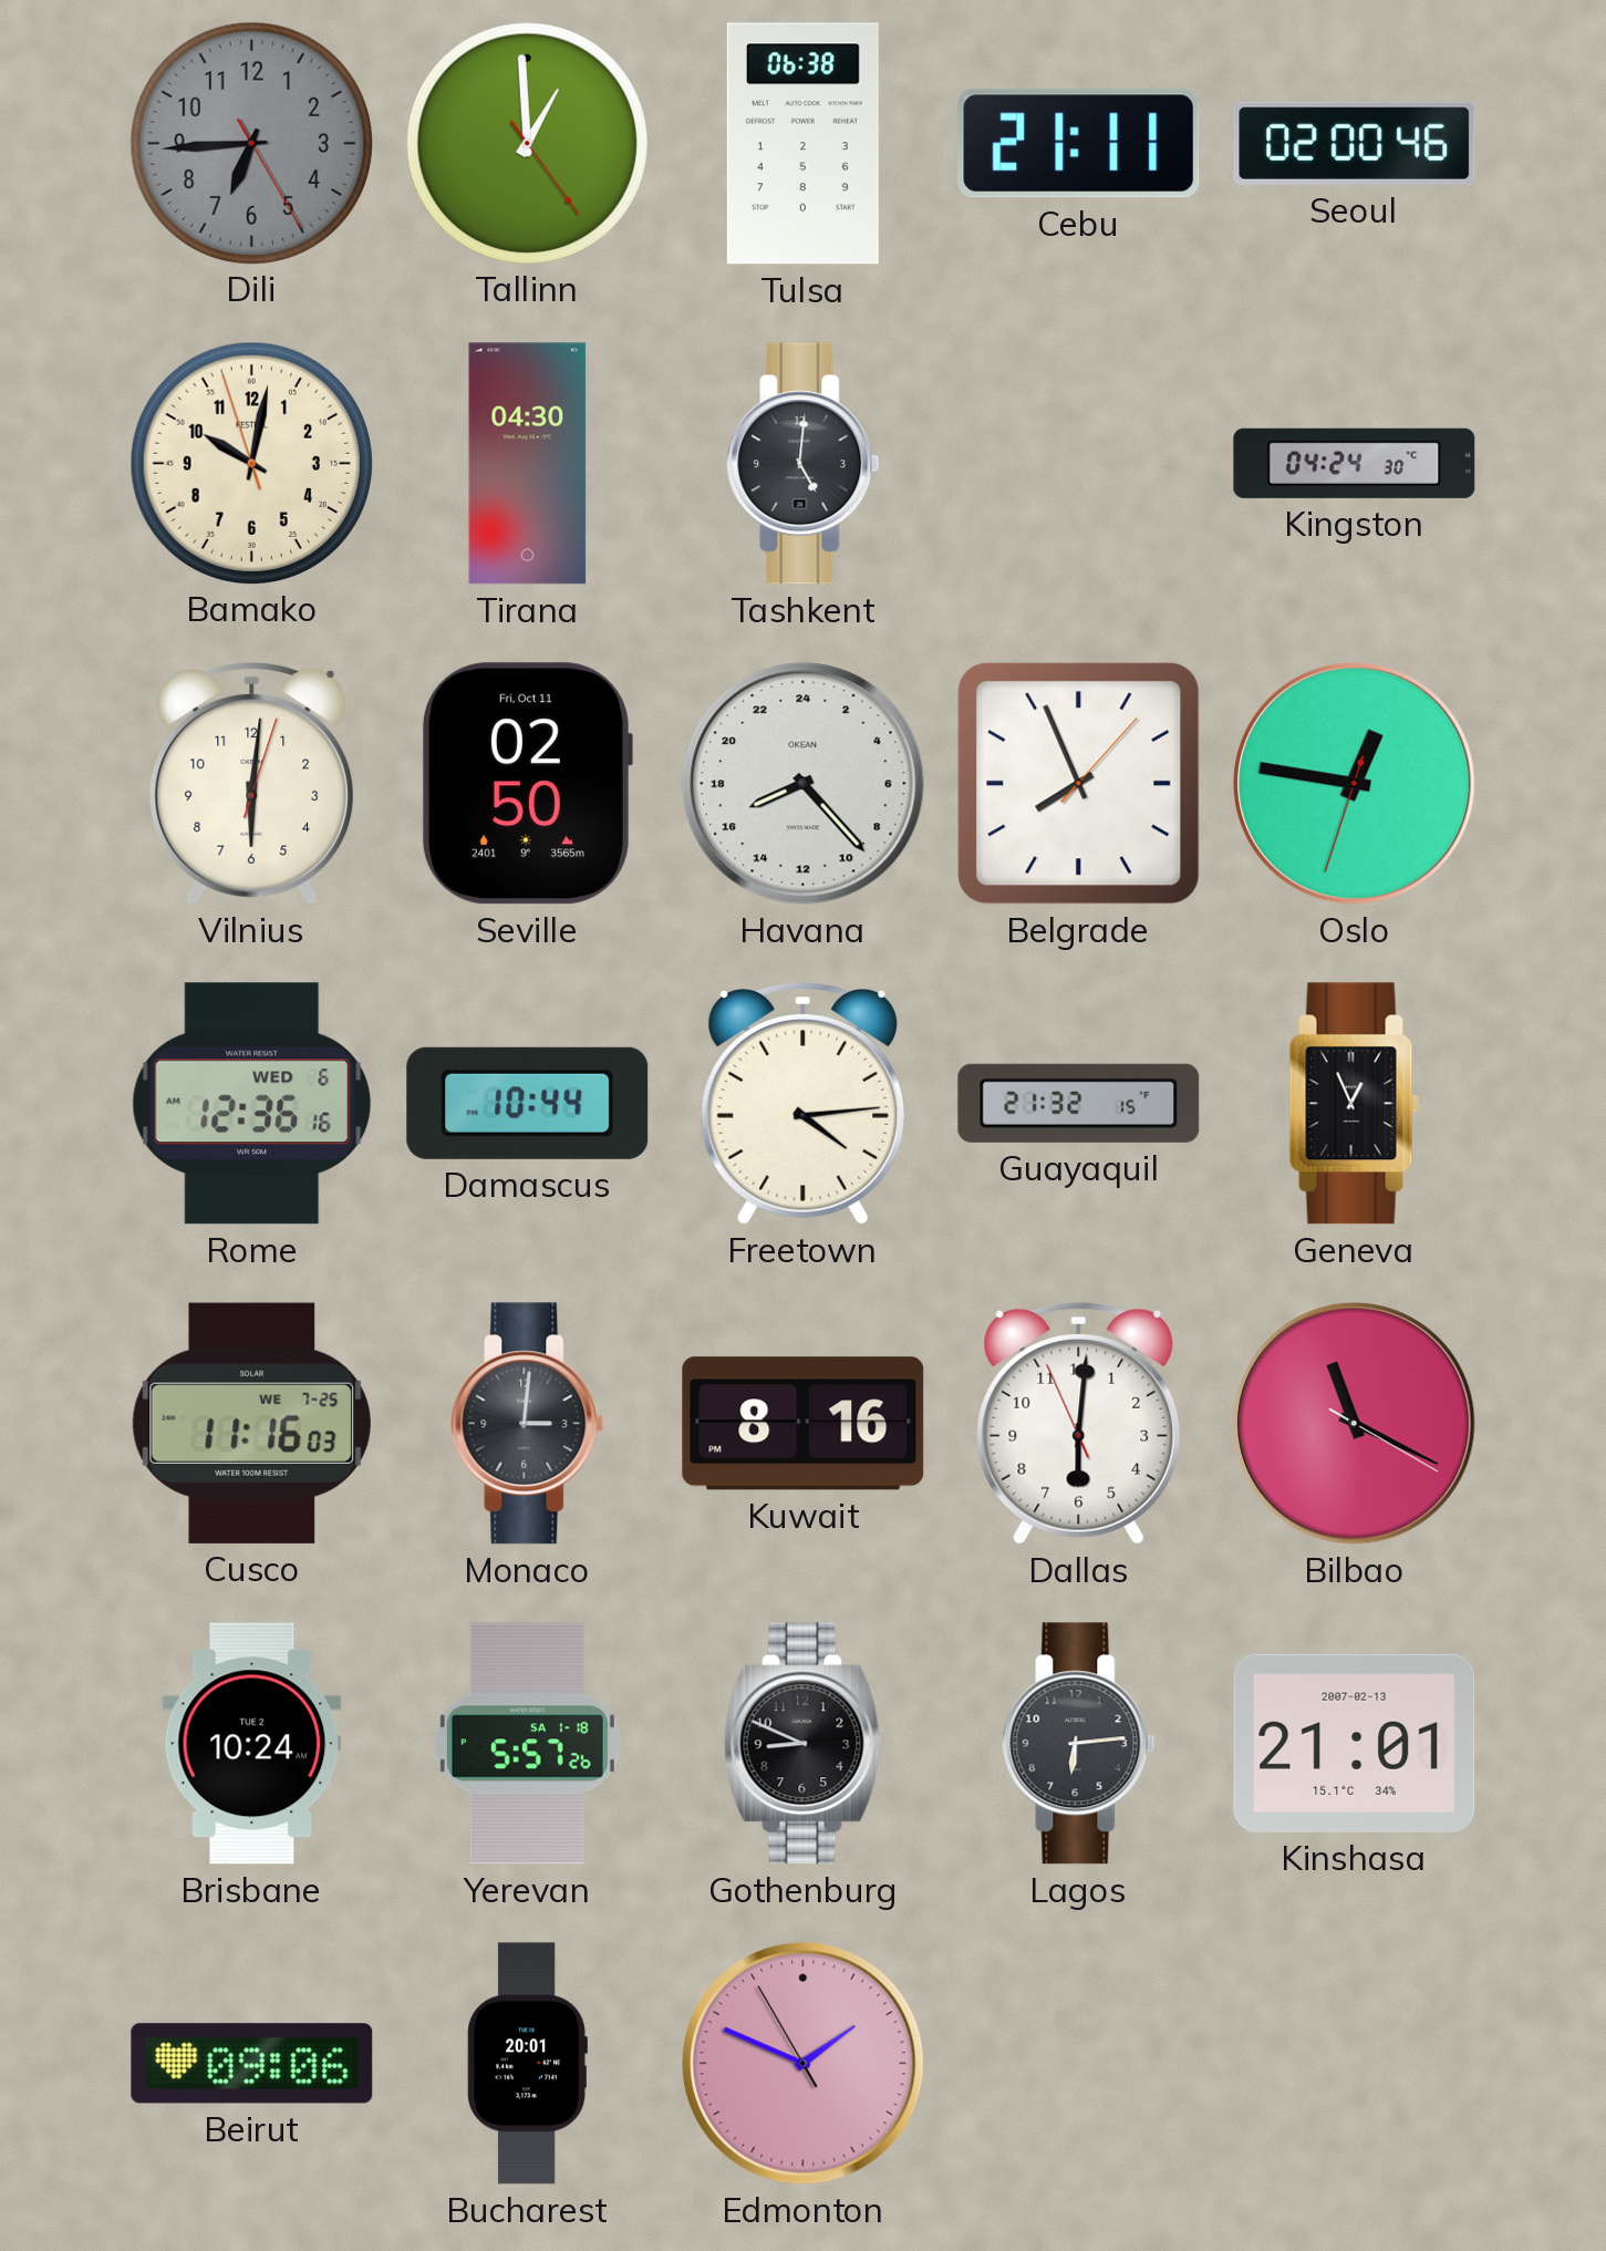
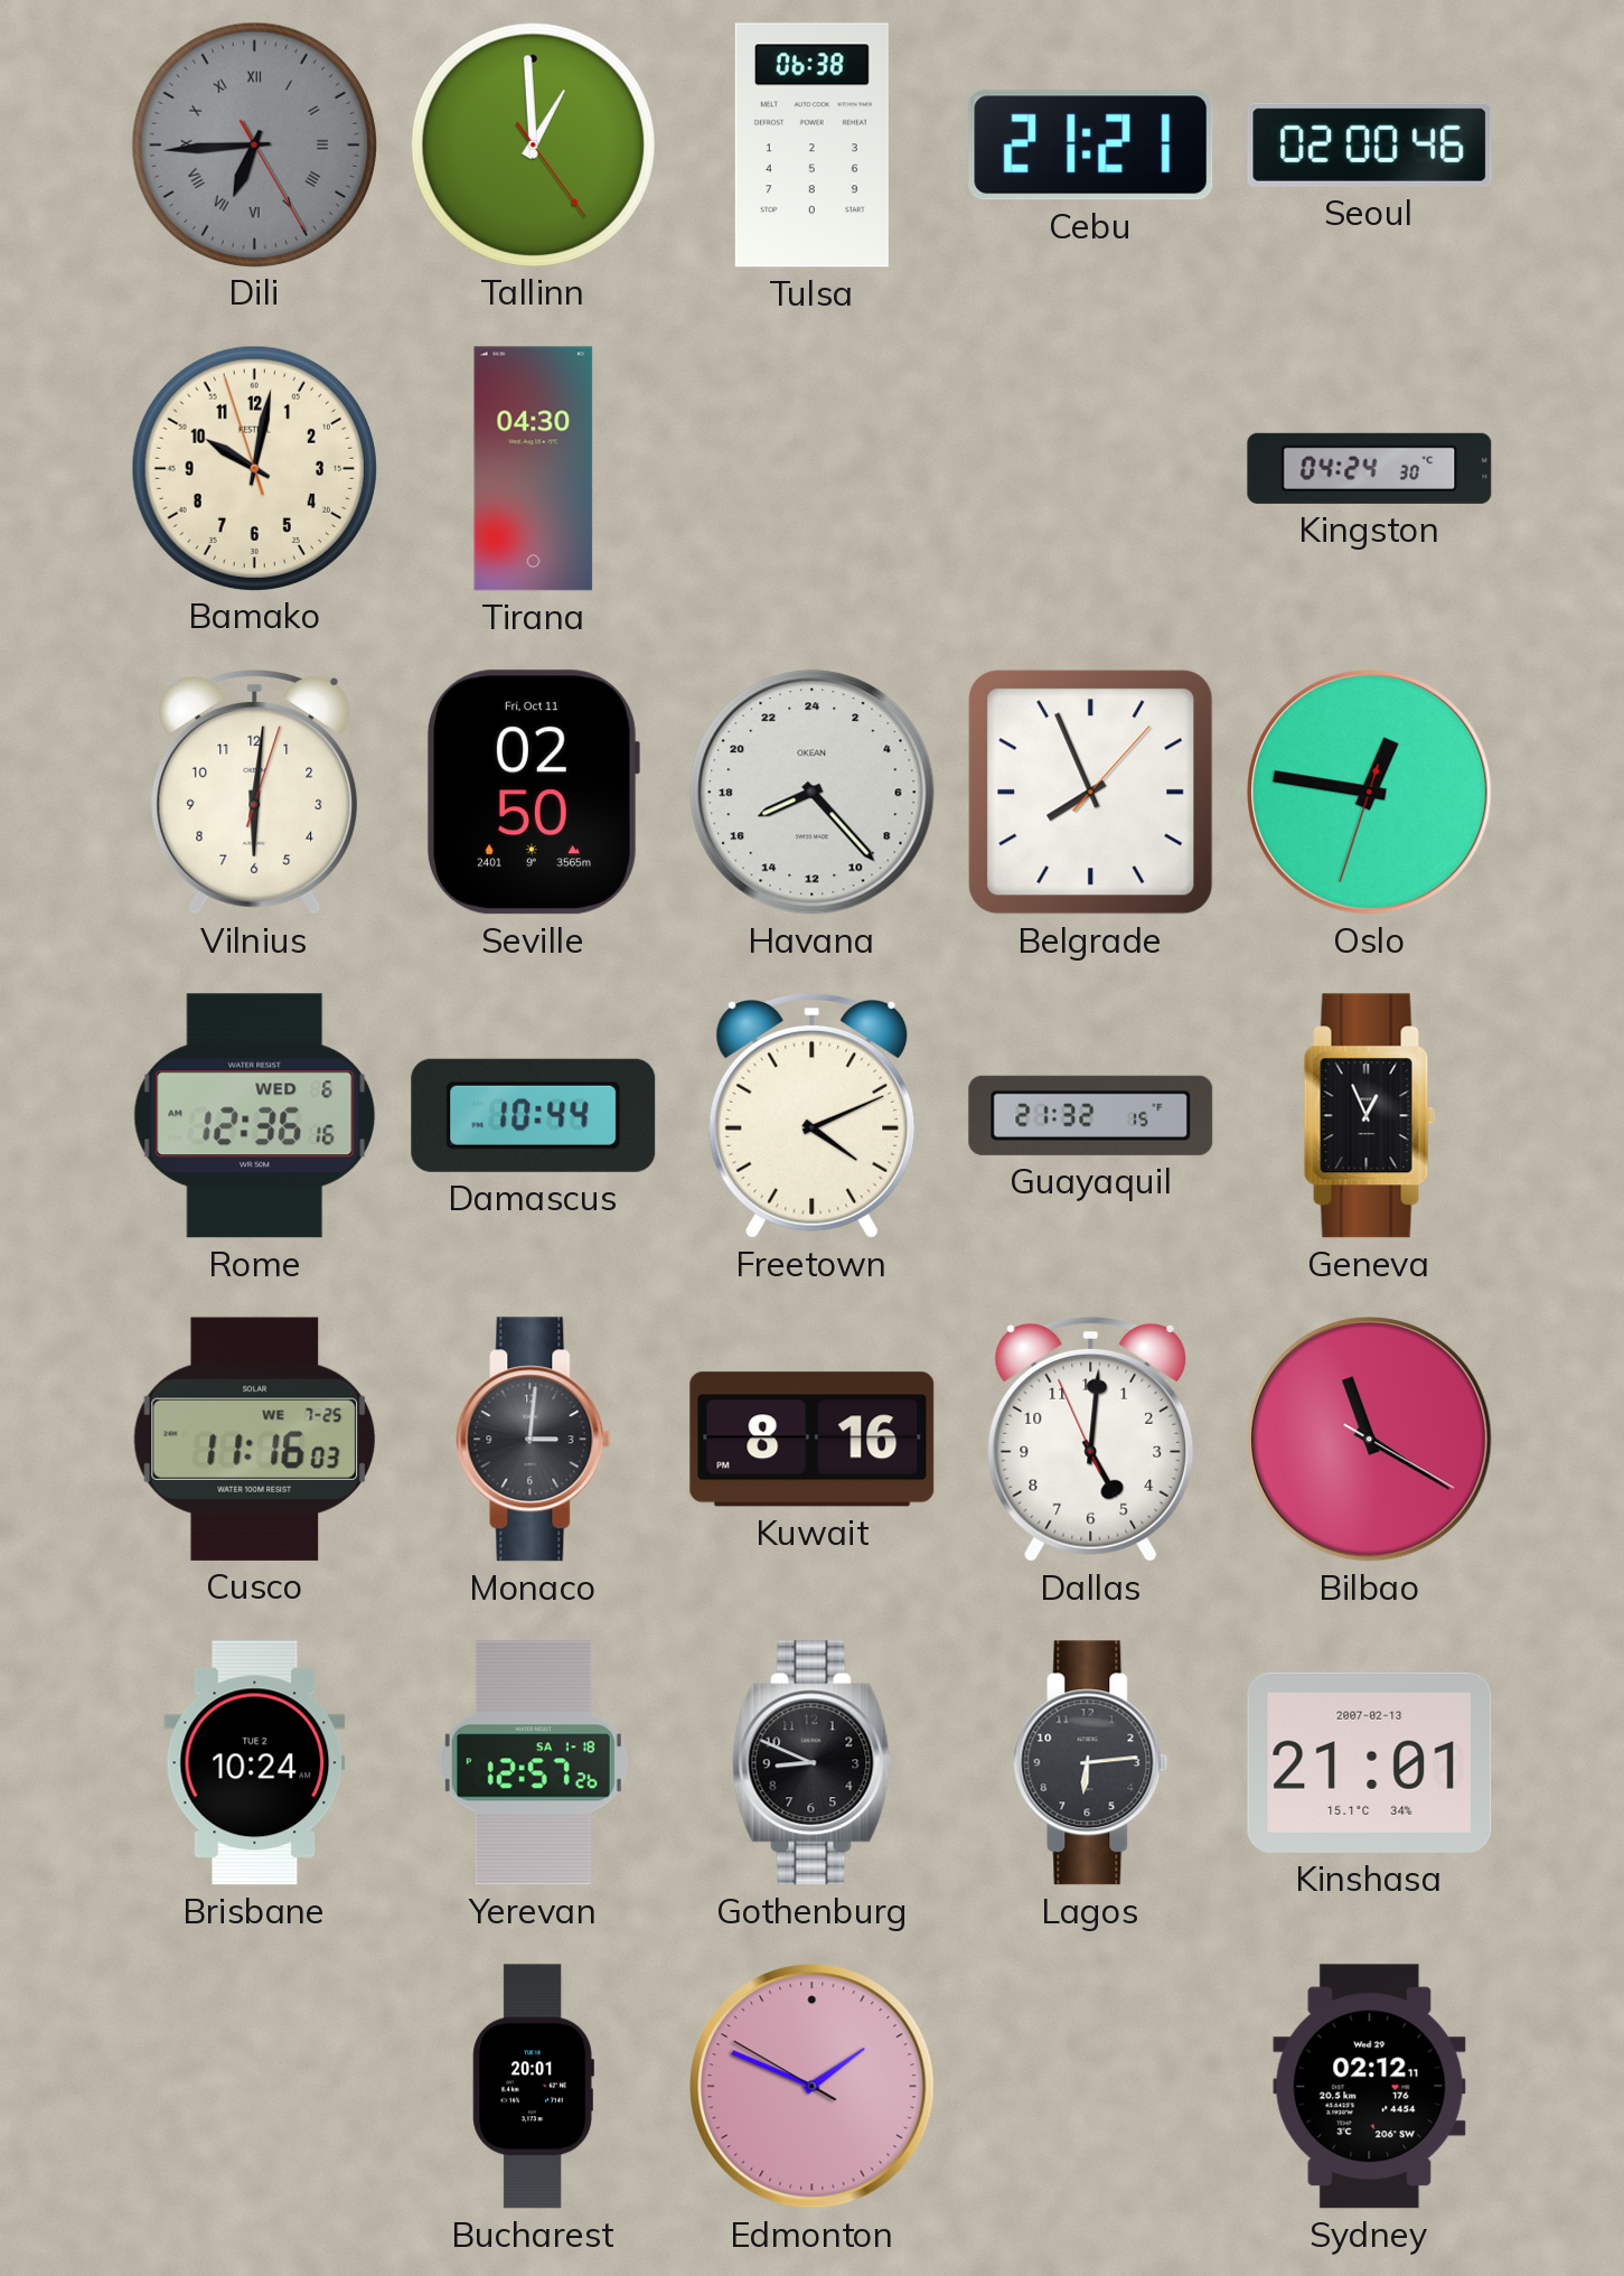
Dili numerals: Arabic -> Roman
Cebu: 21:11 -> 21:21
Tashkent: 5:01 -> none
Freetown: 4:14 -> 4:11
Dallas: 6:00 -> 5:00
Bilbao: 11:19 -> 11:20
Yerevan: 5:57 -> 12:57
Beirut: 09:06 -> none
Edmonton: 1:48:55 -> 1:48:50
Sydney: none -> 02:12
